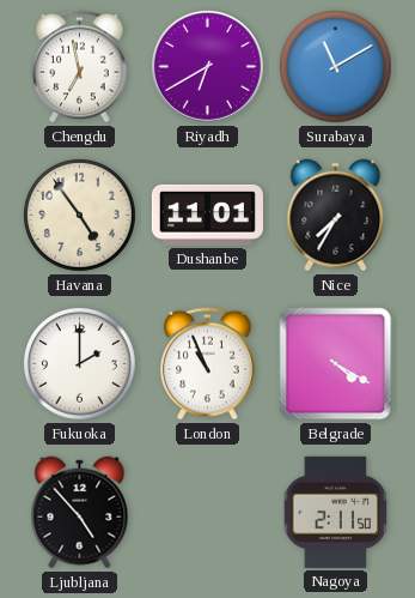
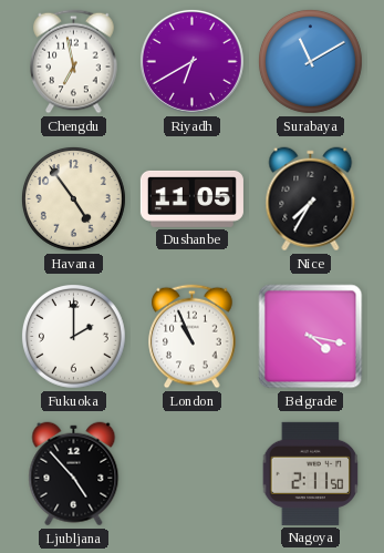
Dushanbe: 11:01 -> 11:05
Belgrade: 4:20 -> 4:17
